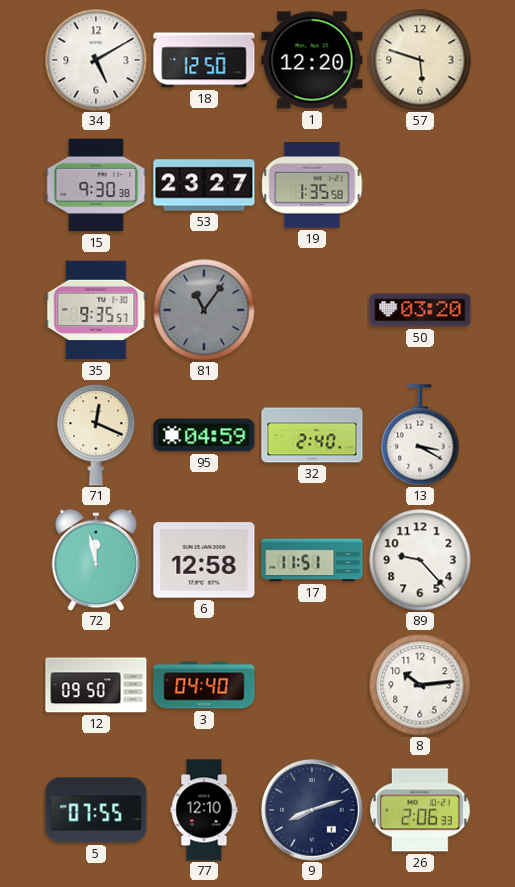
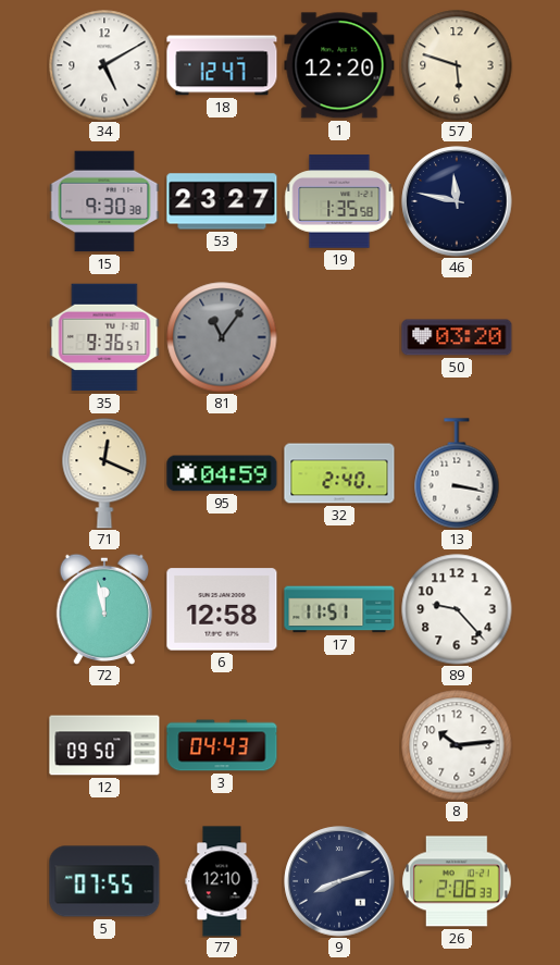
18: 12:50 -> 12:47
46: none -> 11:47
35: 9:35 -> 9:36
13: 3:20 -> 3:17
3: 04:40 -> 04:43
